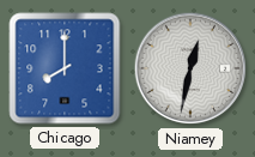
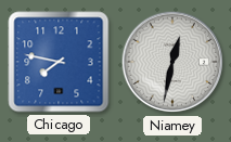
Chicago: 8:00 -> 7:47
